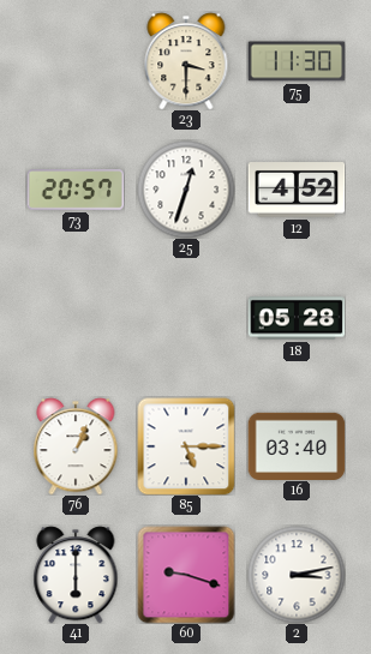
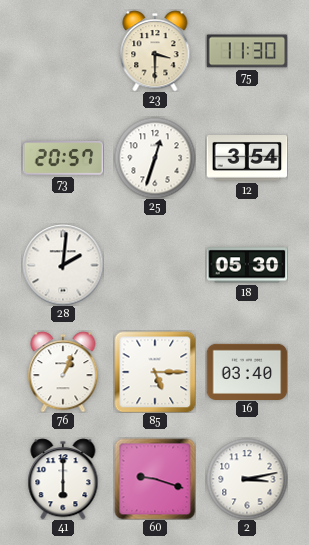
12: 4:52 -> 3:54
28: none -> 2:01
18: 05:28 -> 05:30
